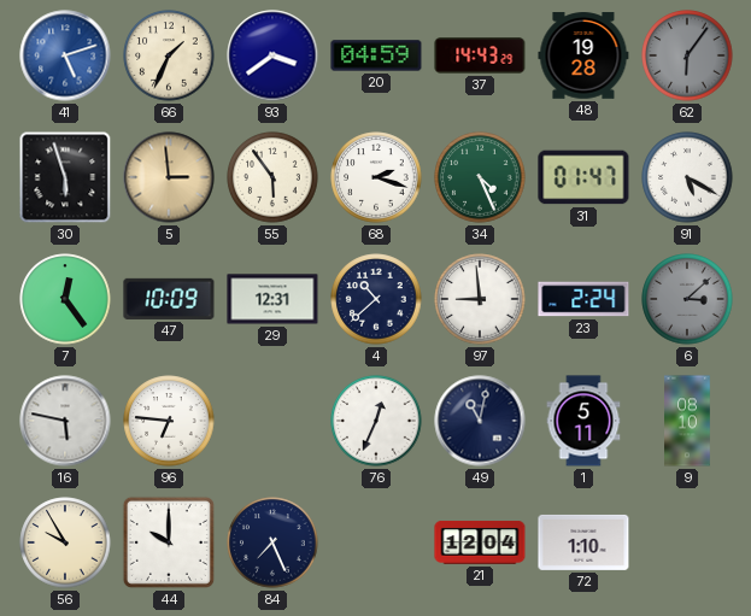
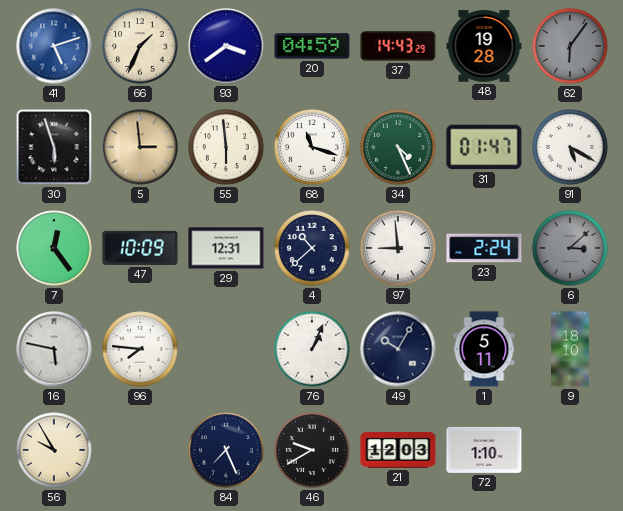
55: 5:54 -> 5:59
68: 2:18 -> 11:18
96: 6:46 -> 7:46
76: 12:34 -> 1:04
49: 11:02 -> 10:05
9: 08:10 -> 18:10
44: 10:00 -> none
46: none -> 9:40
21: 12:04 -> 12:03
